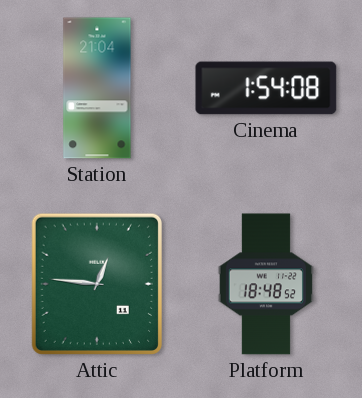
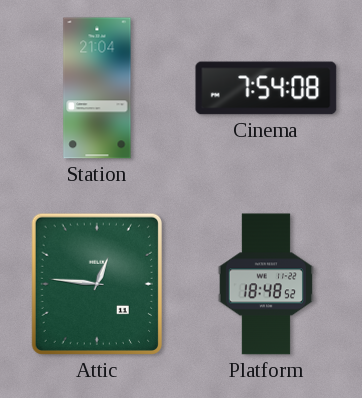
Cinema: 1:54 -> 7:54
